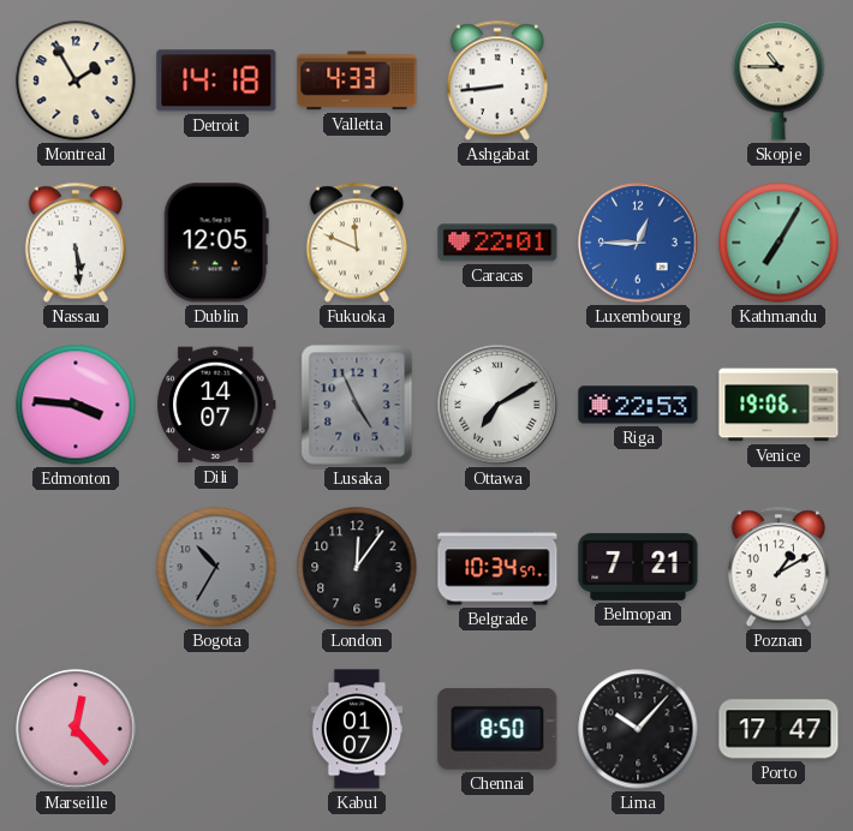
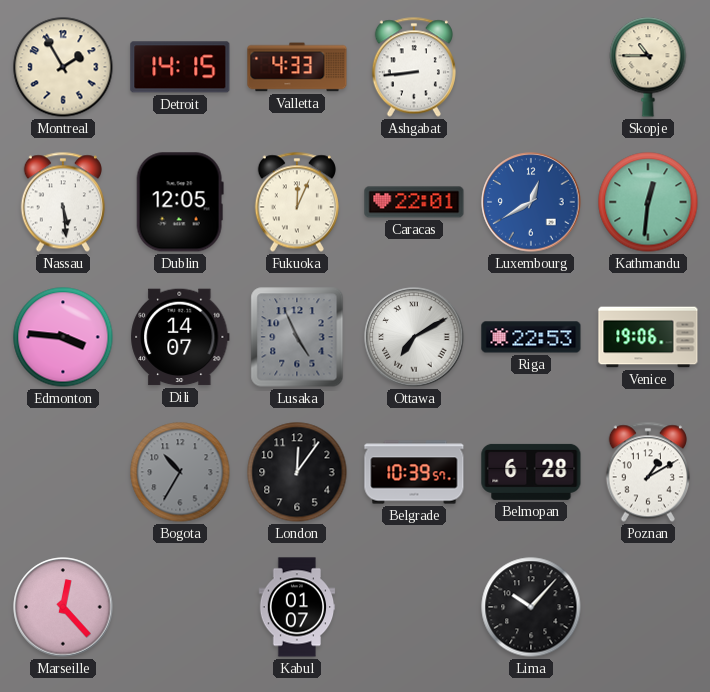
Detroit: 14:18 -> 14:15
Fukuoka: 11:49 -> 12:04
Luxembourg: 12:45 -> 12:40
Kathmandu: 7:05 -> 12:31
Belgrade: 10:34 -> 10:39
Belmopan: 7:21 -> 6:28
Chennai: 8:50 -> none
Porto: 17:47 -> none
